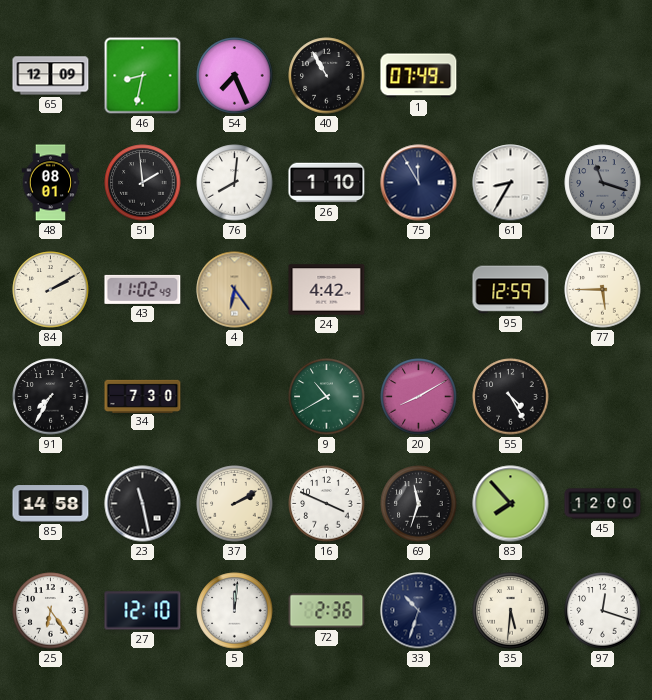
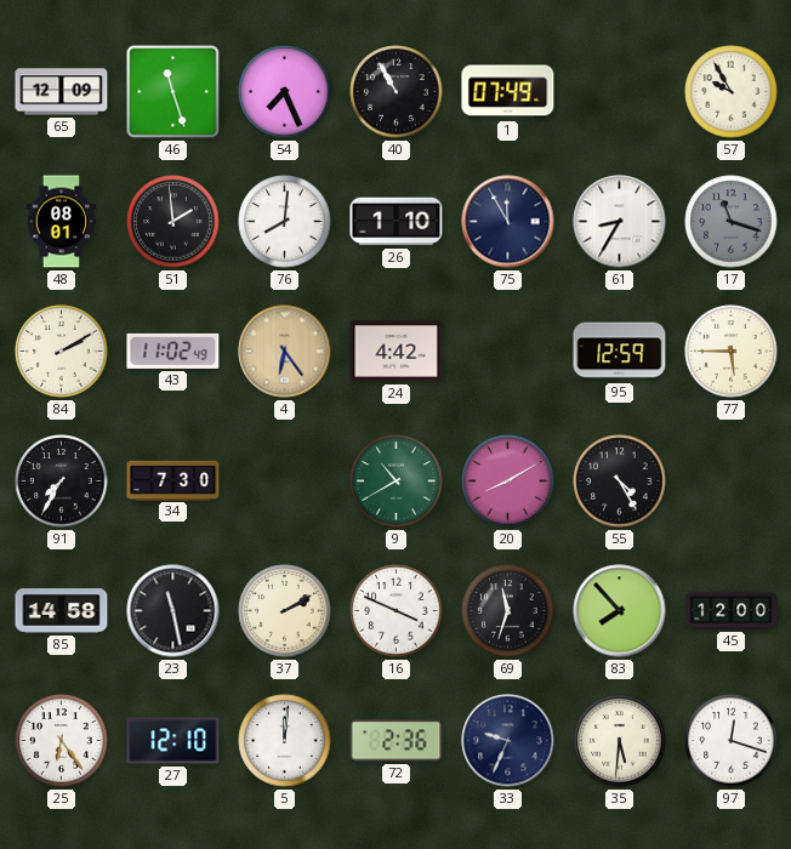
46: 8:32 -> 11:27
57: none -> 9:55
33: 10:33 -> 9:34
